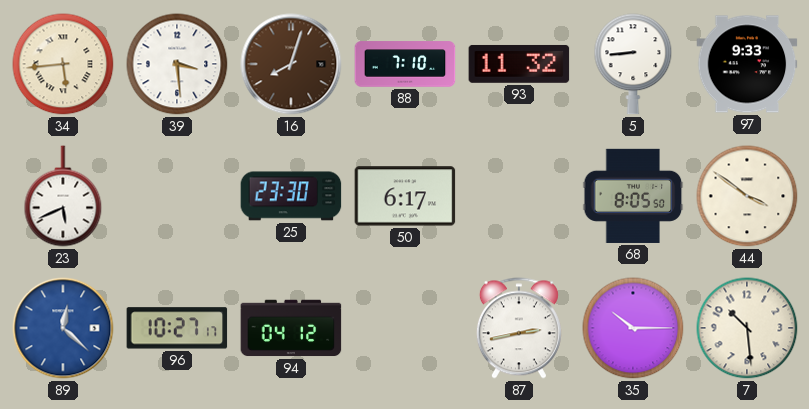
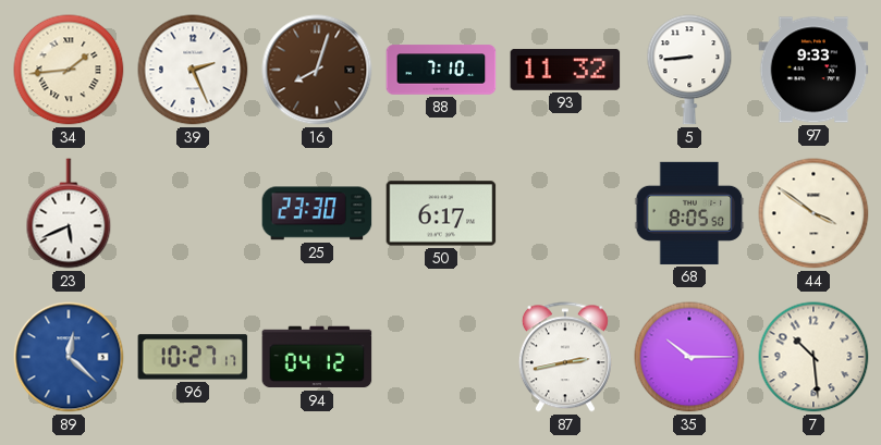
34: 5:44 -> 1:44
39: 3:29 -> 2:26
